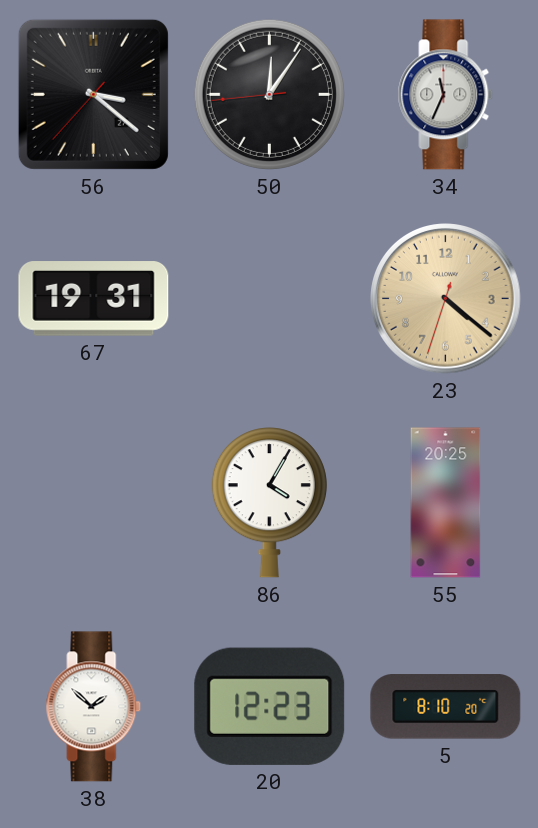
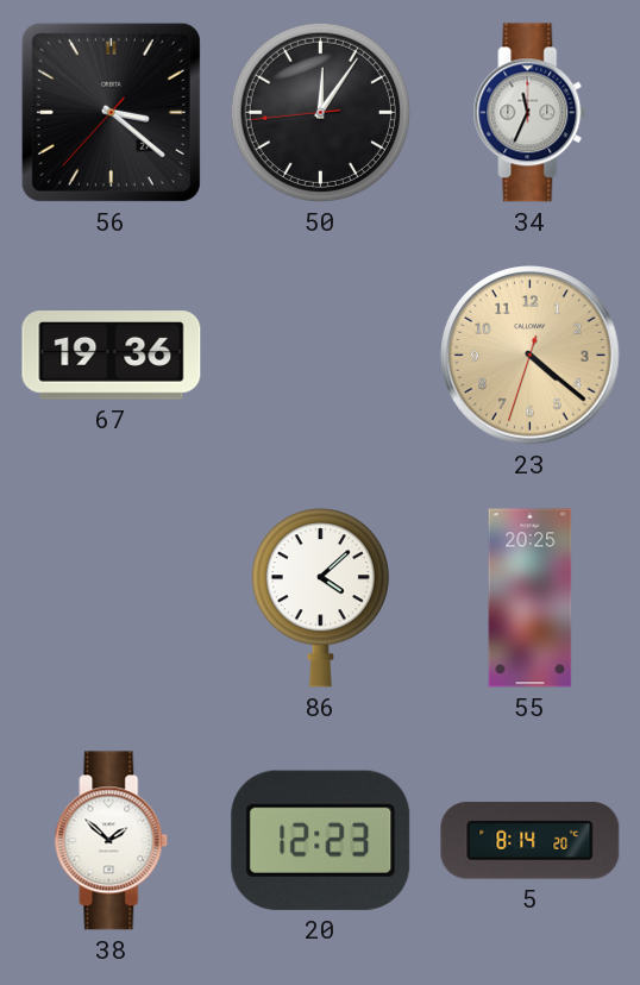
67: 19:31 -> 19:36
86: 4:05 -> 4:08
5: 8:10 -> 8:14
